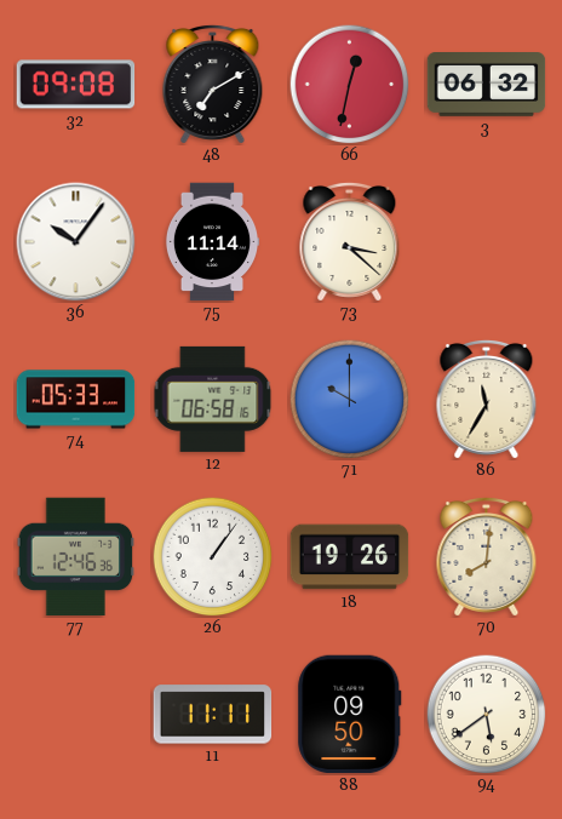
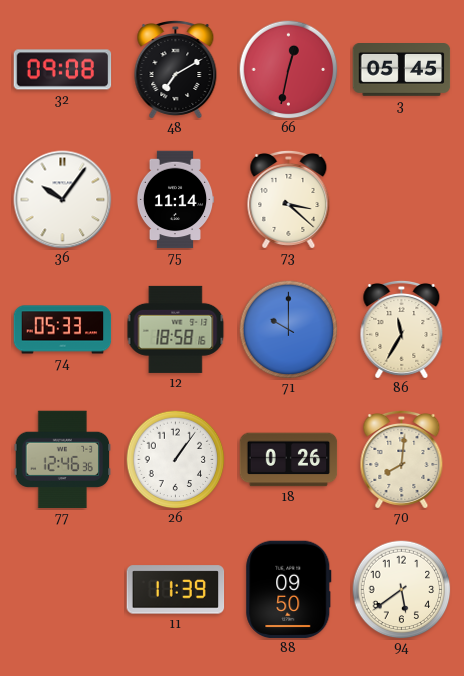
3: 06:32 -> 05:45
12: 06:58 -> 18:58
18: 19:26 -> 0:26
11: 11:11 -> 11:39
